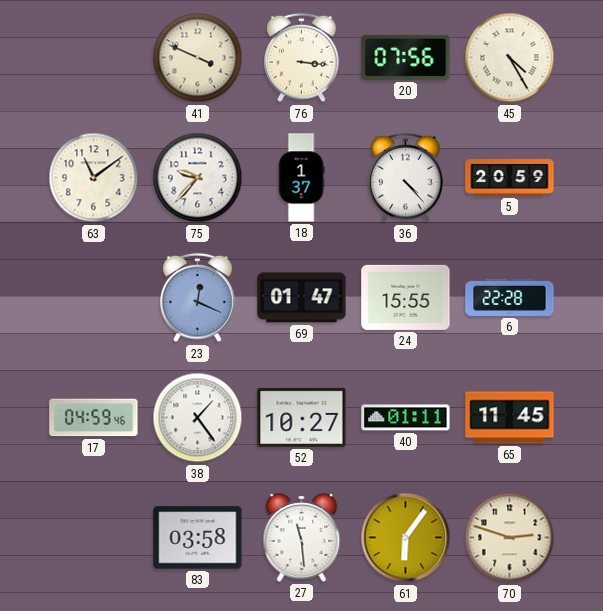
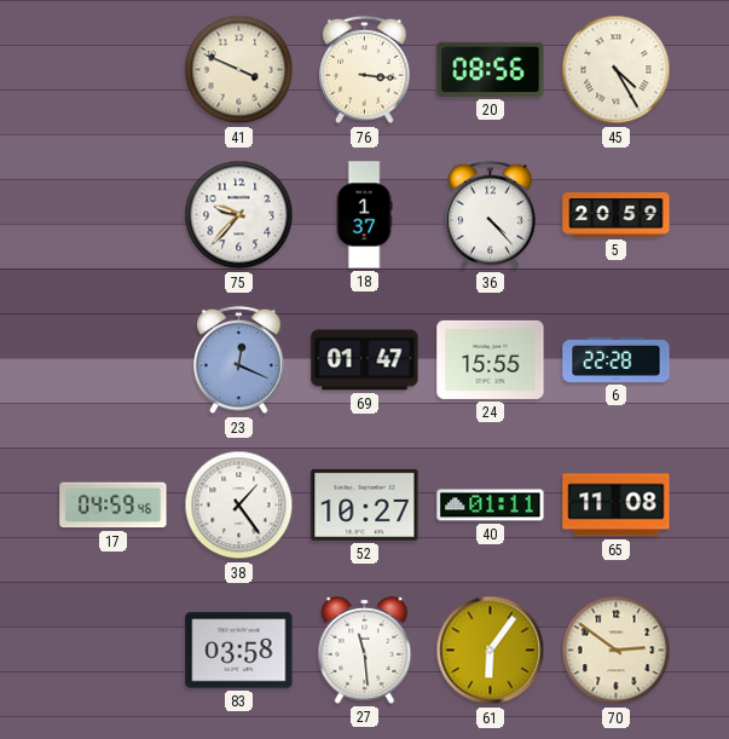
20: 07:56 -> 08:56
63: 11:09 -> none
65: 11:45 -> 11:08
70: 2:48 -> 2:51
